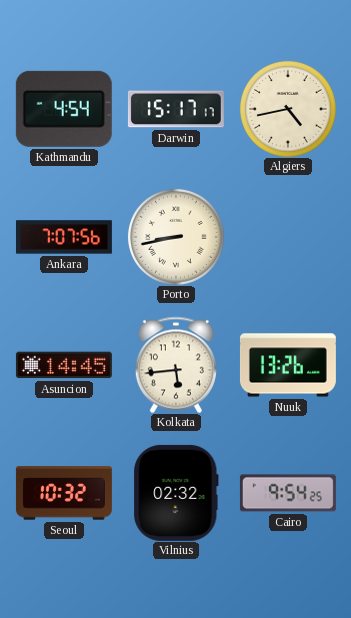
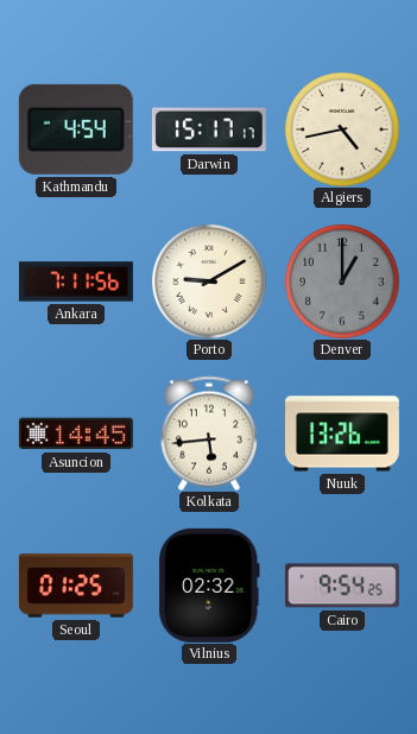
Ankara: 7:07 -> 7:11
Porto: 8:43 -> 9:10
Denver: none -> 1:00
Seoul: 10:32 -> 01:25
